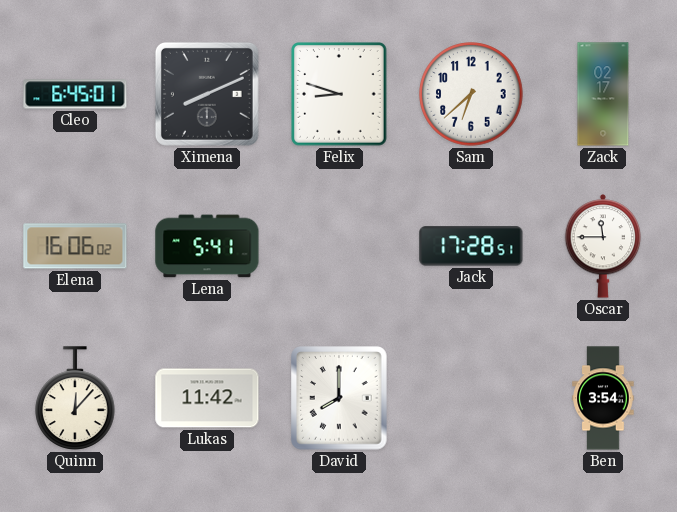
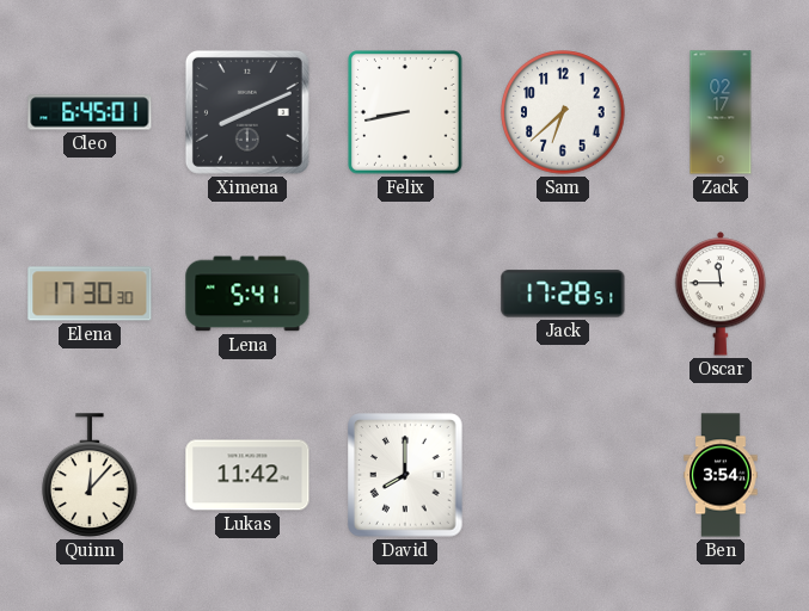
Felix: 8:48 -> 8:43
Elena: 16:06 -> 17:30
